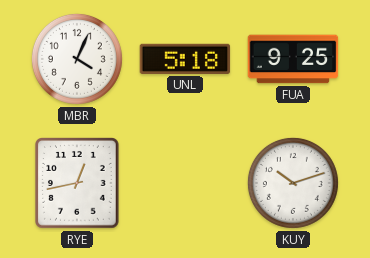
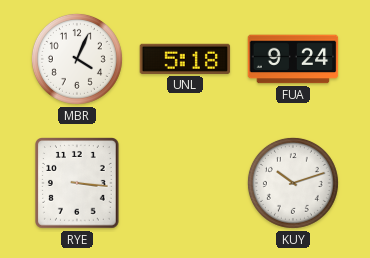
FUA: 9:25 -> 9:24
RYE: 12:43 -> 3:16
